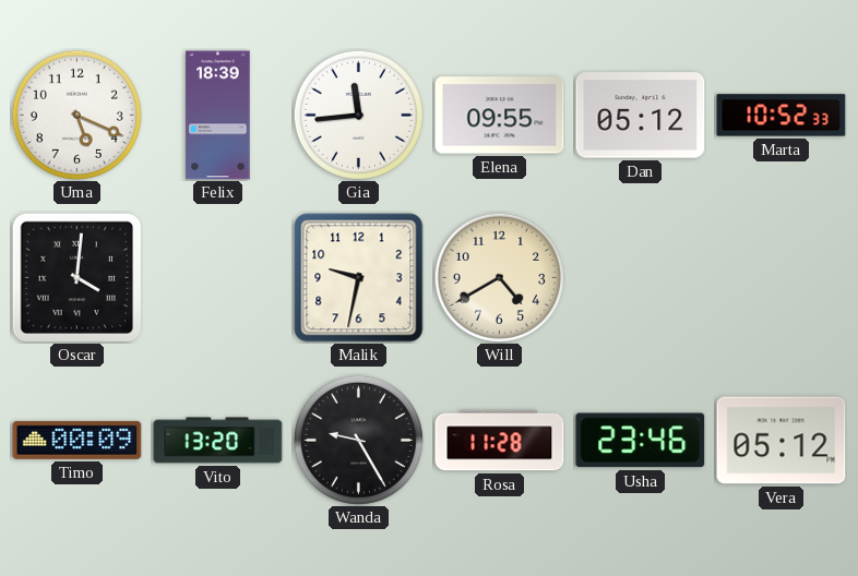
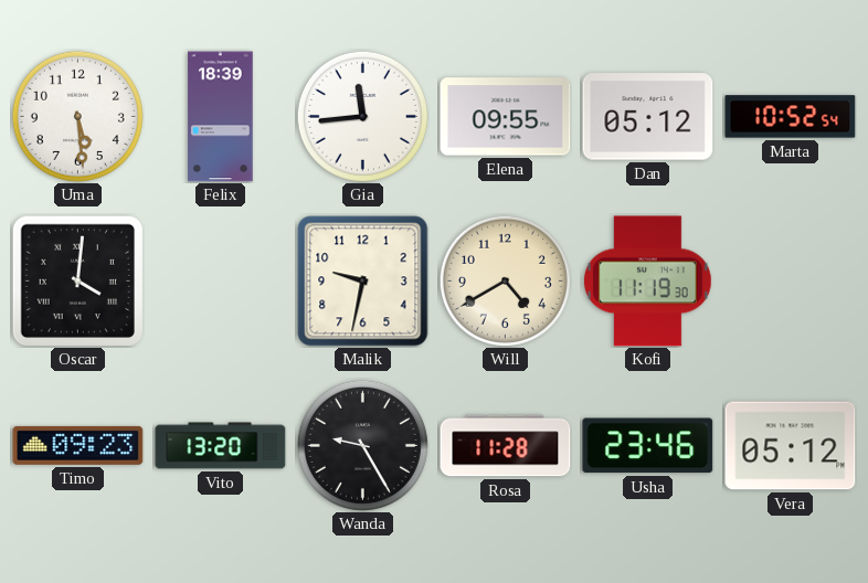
Uma: 5:19 -> 5:29
Marta: 10:52:33 -> 10:52:54
Kofi: none -> 11:19
Timo: 00:09 -> 09:23
